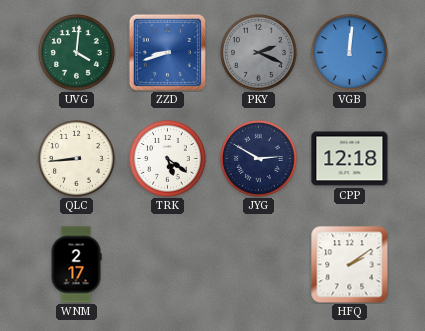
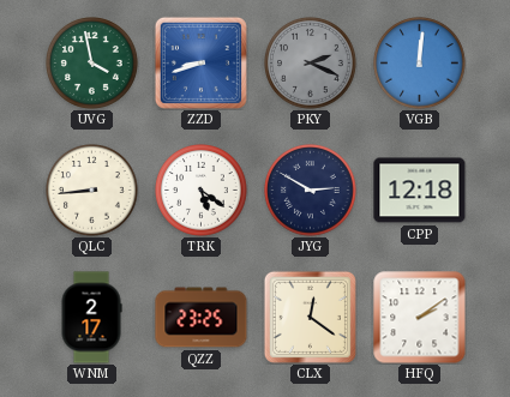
UVG: 4:01 -> 3:58
QZZ: none -> 23:25
CLX: none -> 12:21
